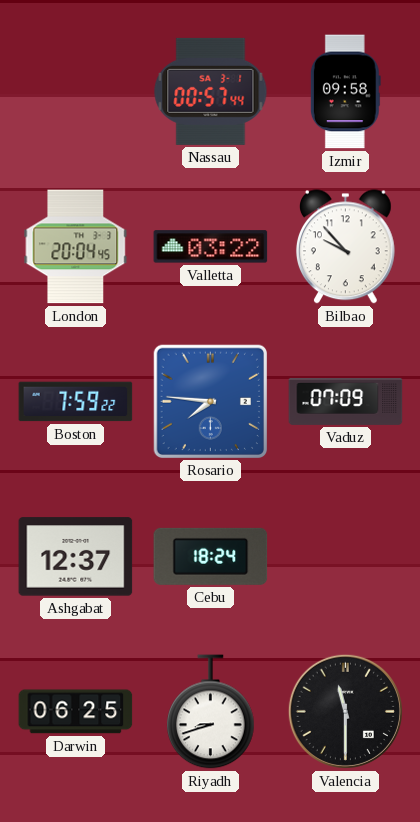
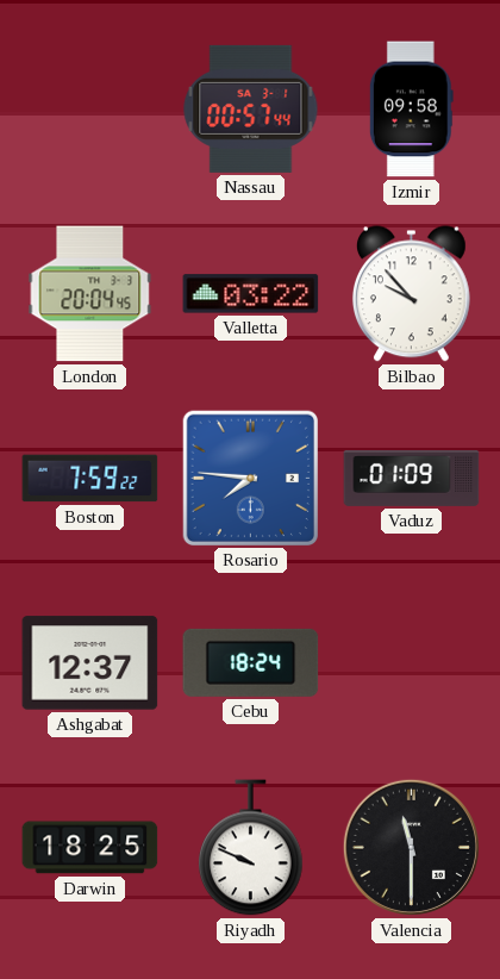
Vaduz: 07:09 -> 01:09
Darwin: 06:25 -> 18:25
Riyadh: 8:42 -> 9:49
